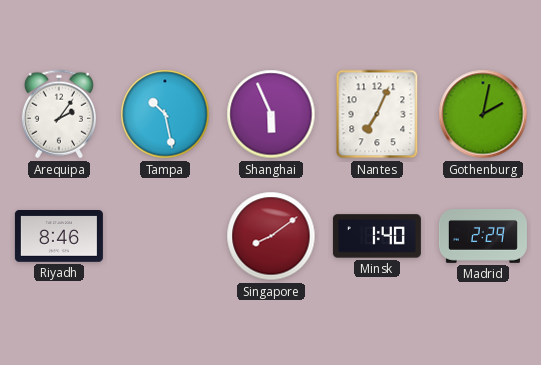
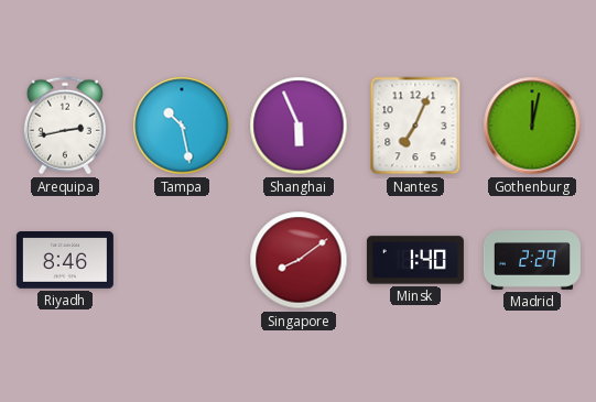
Arequipa: 2:06 -> 2:43
Gothenburg: 2:02 -> 12:02
